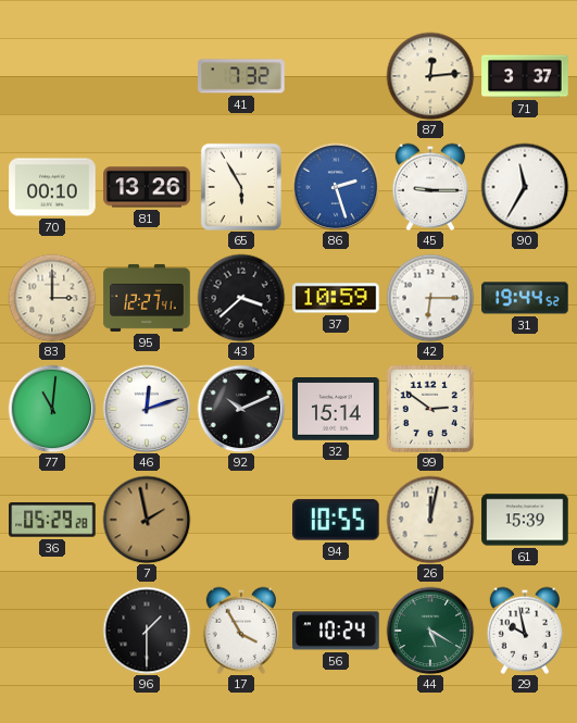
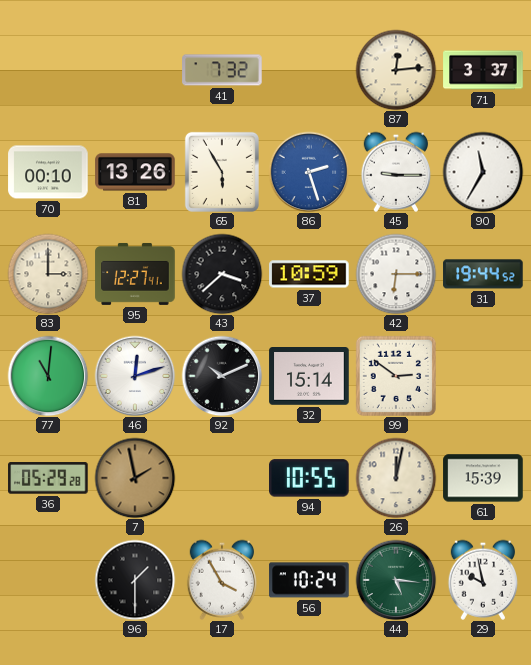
44: 5:20 -> 5:16
